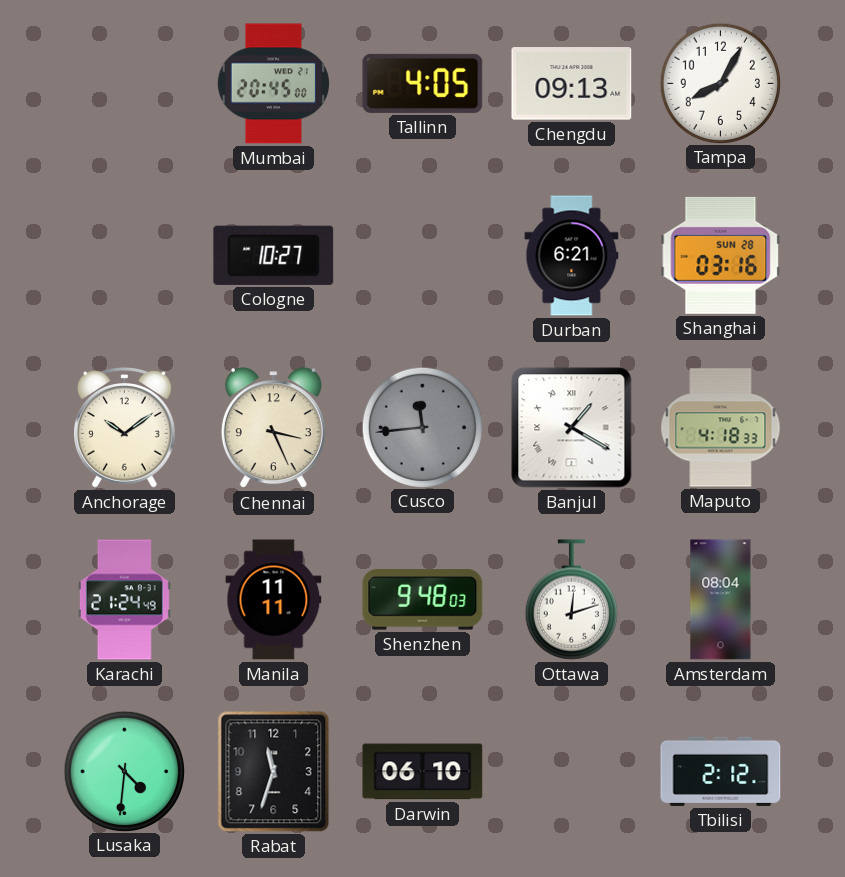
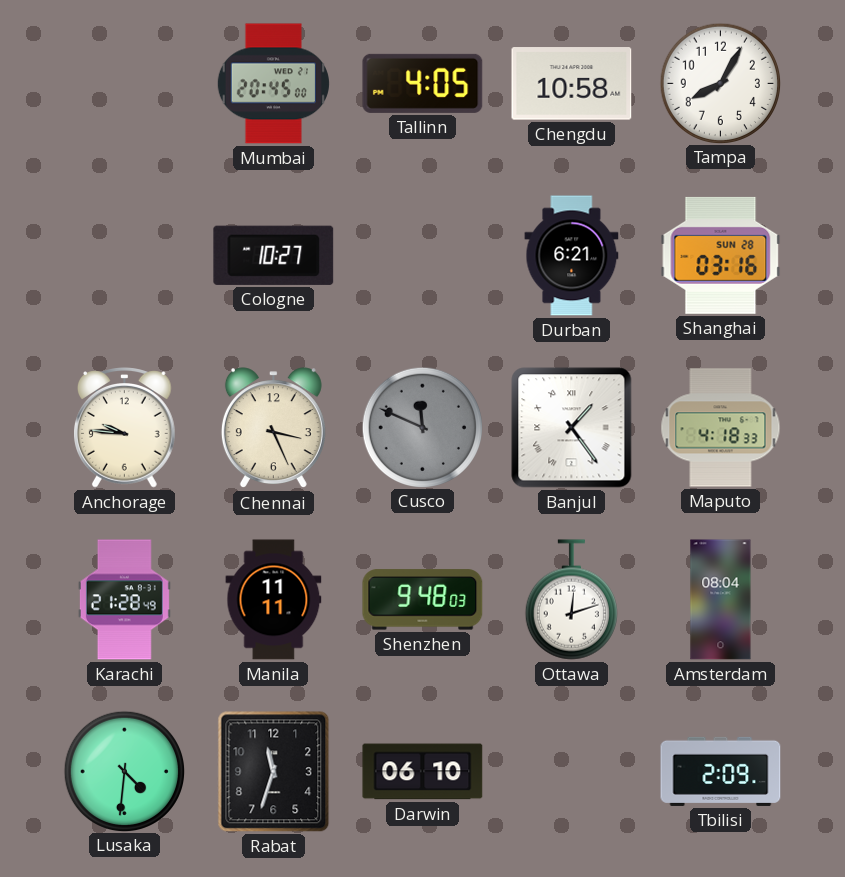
Chengdu: 09:13 -> 10:58
Anchorage: 10:09 -> 9:46
Cusco: 11:44 -> 11:49
Banjul: 1:20 -> 1:24
Karachi: 21:24 -> 21:28
Tbilisi: 2:12 -> 2:09
